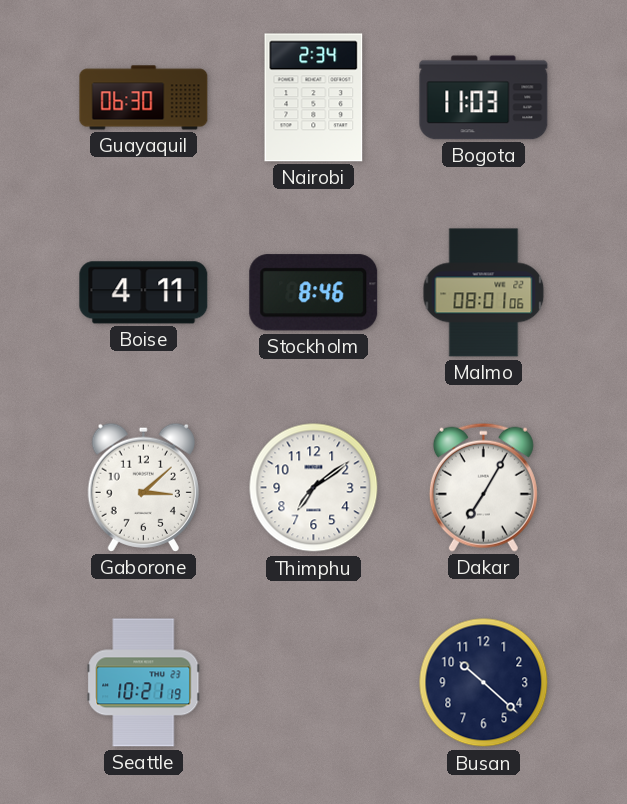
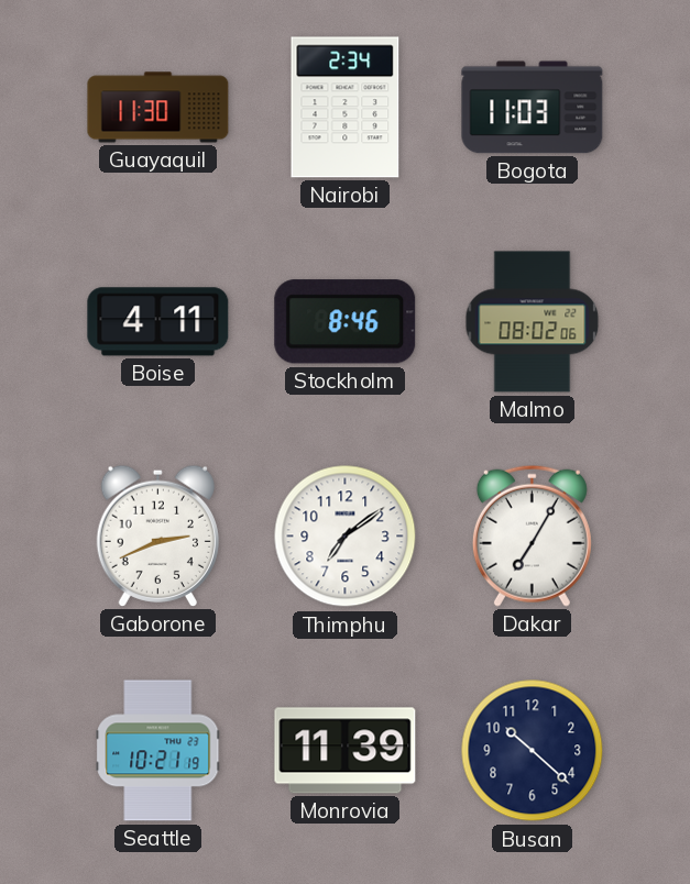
Guayaquil: 06:30 -> 11:30
Malmo: 08:01 -> 08:02
Gaborone: 3:08 -> 2:41
Monrovia: none -> 11:39
